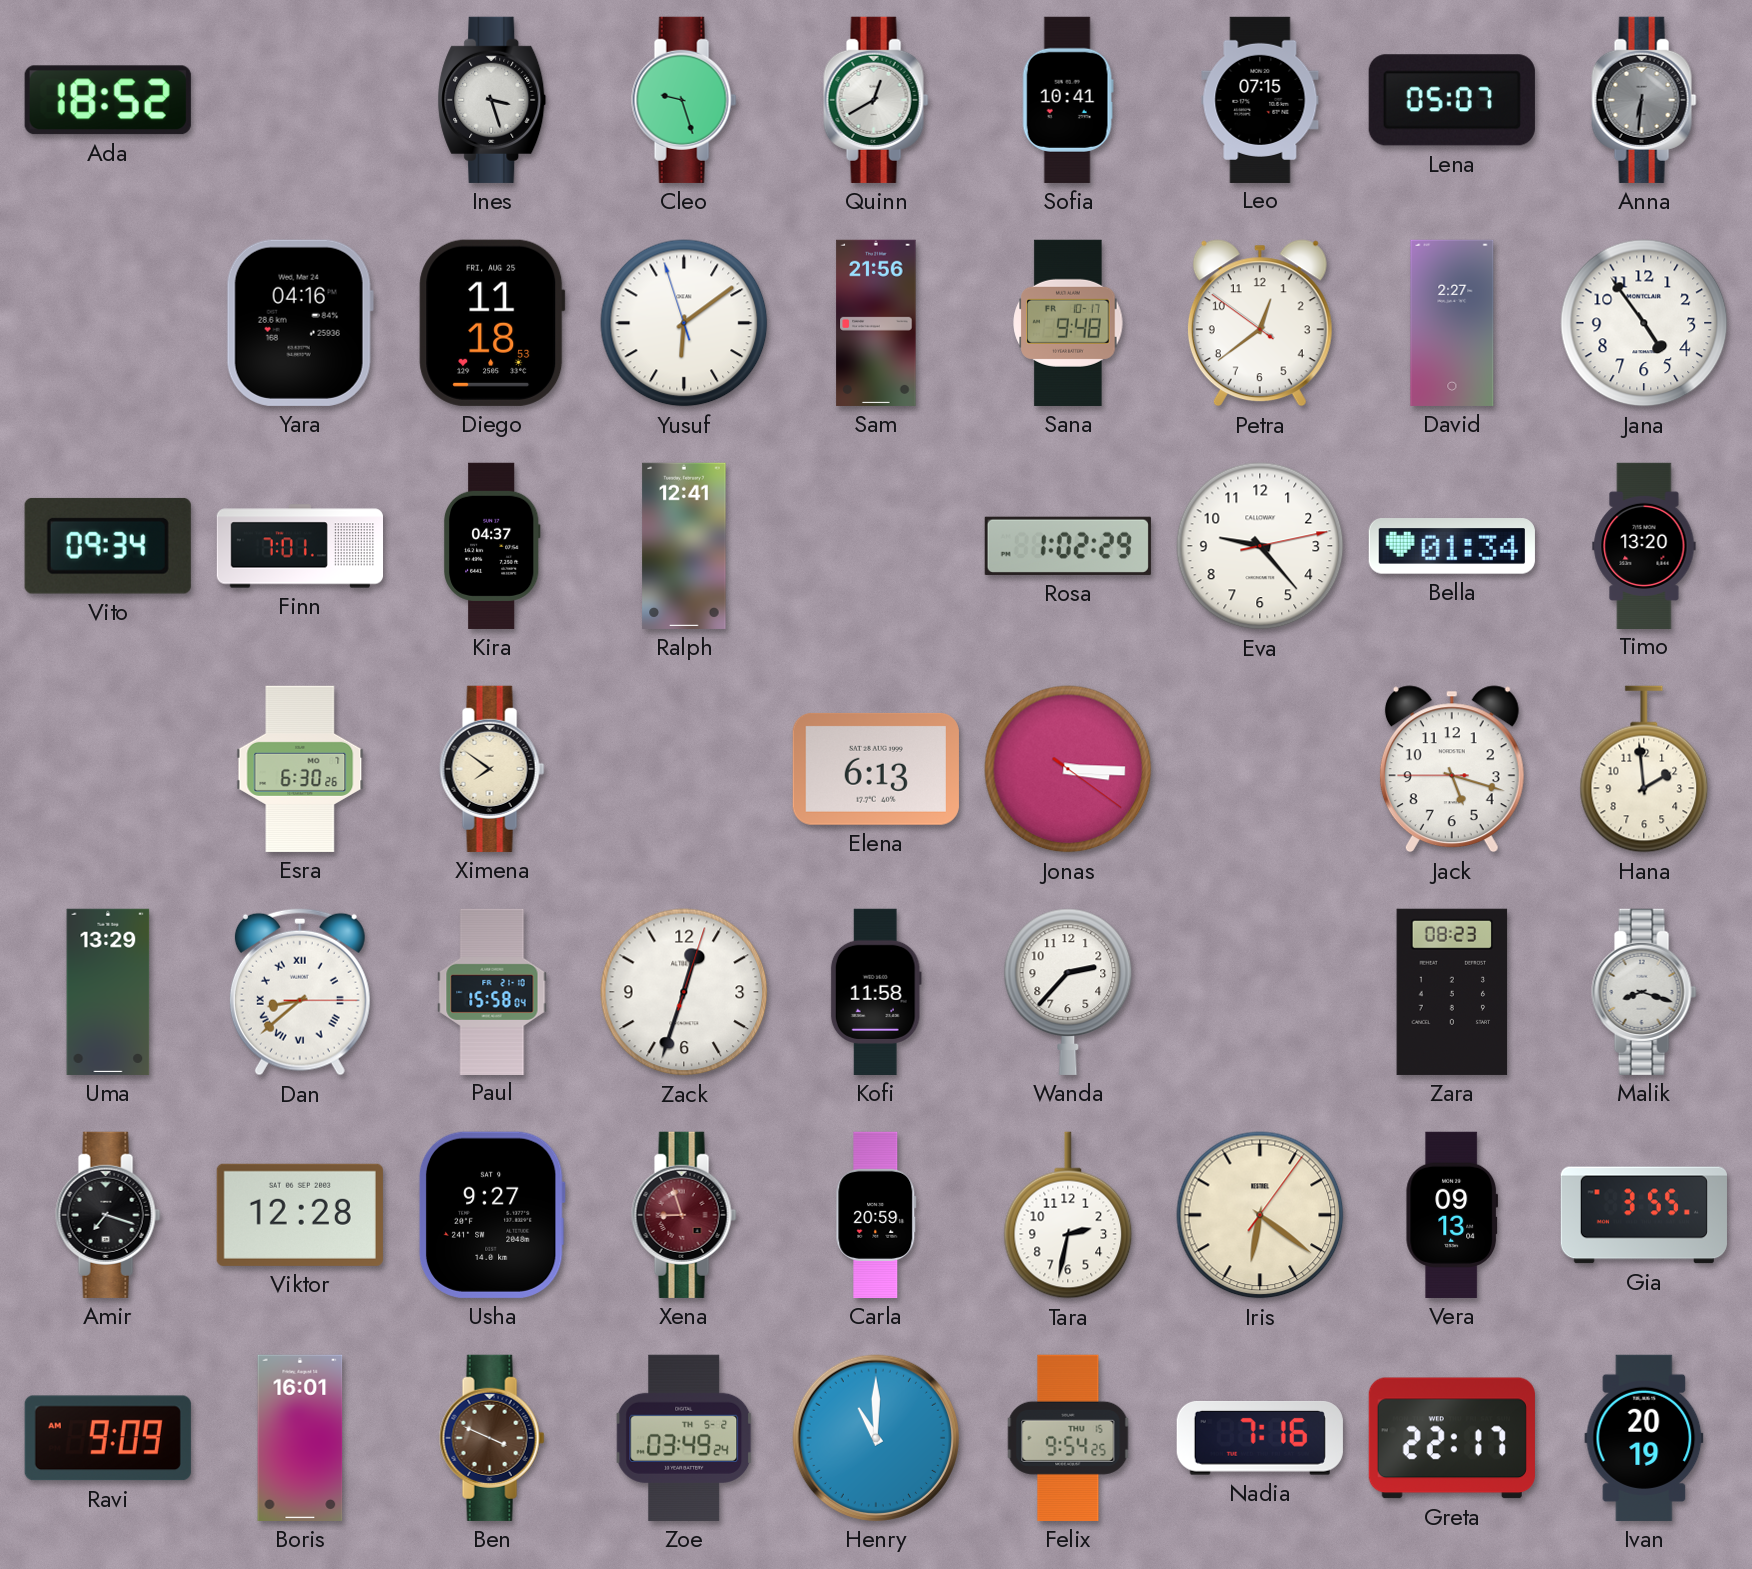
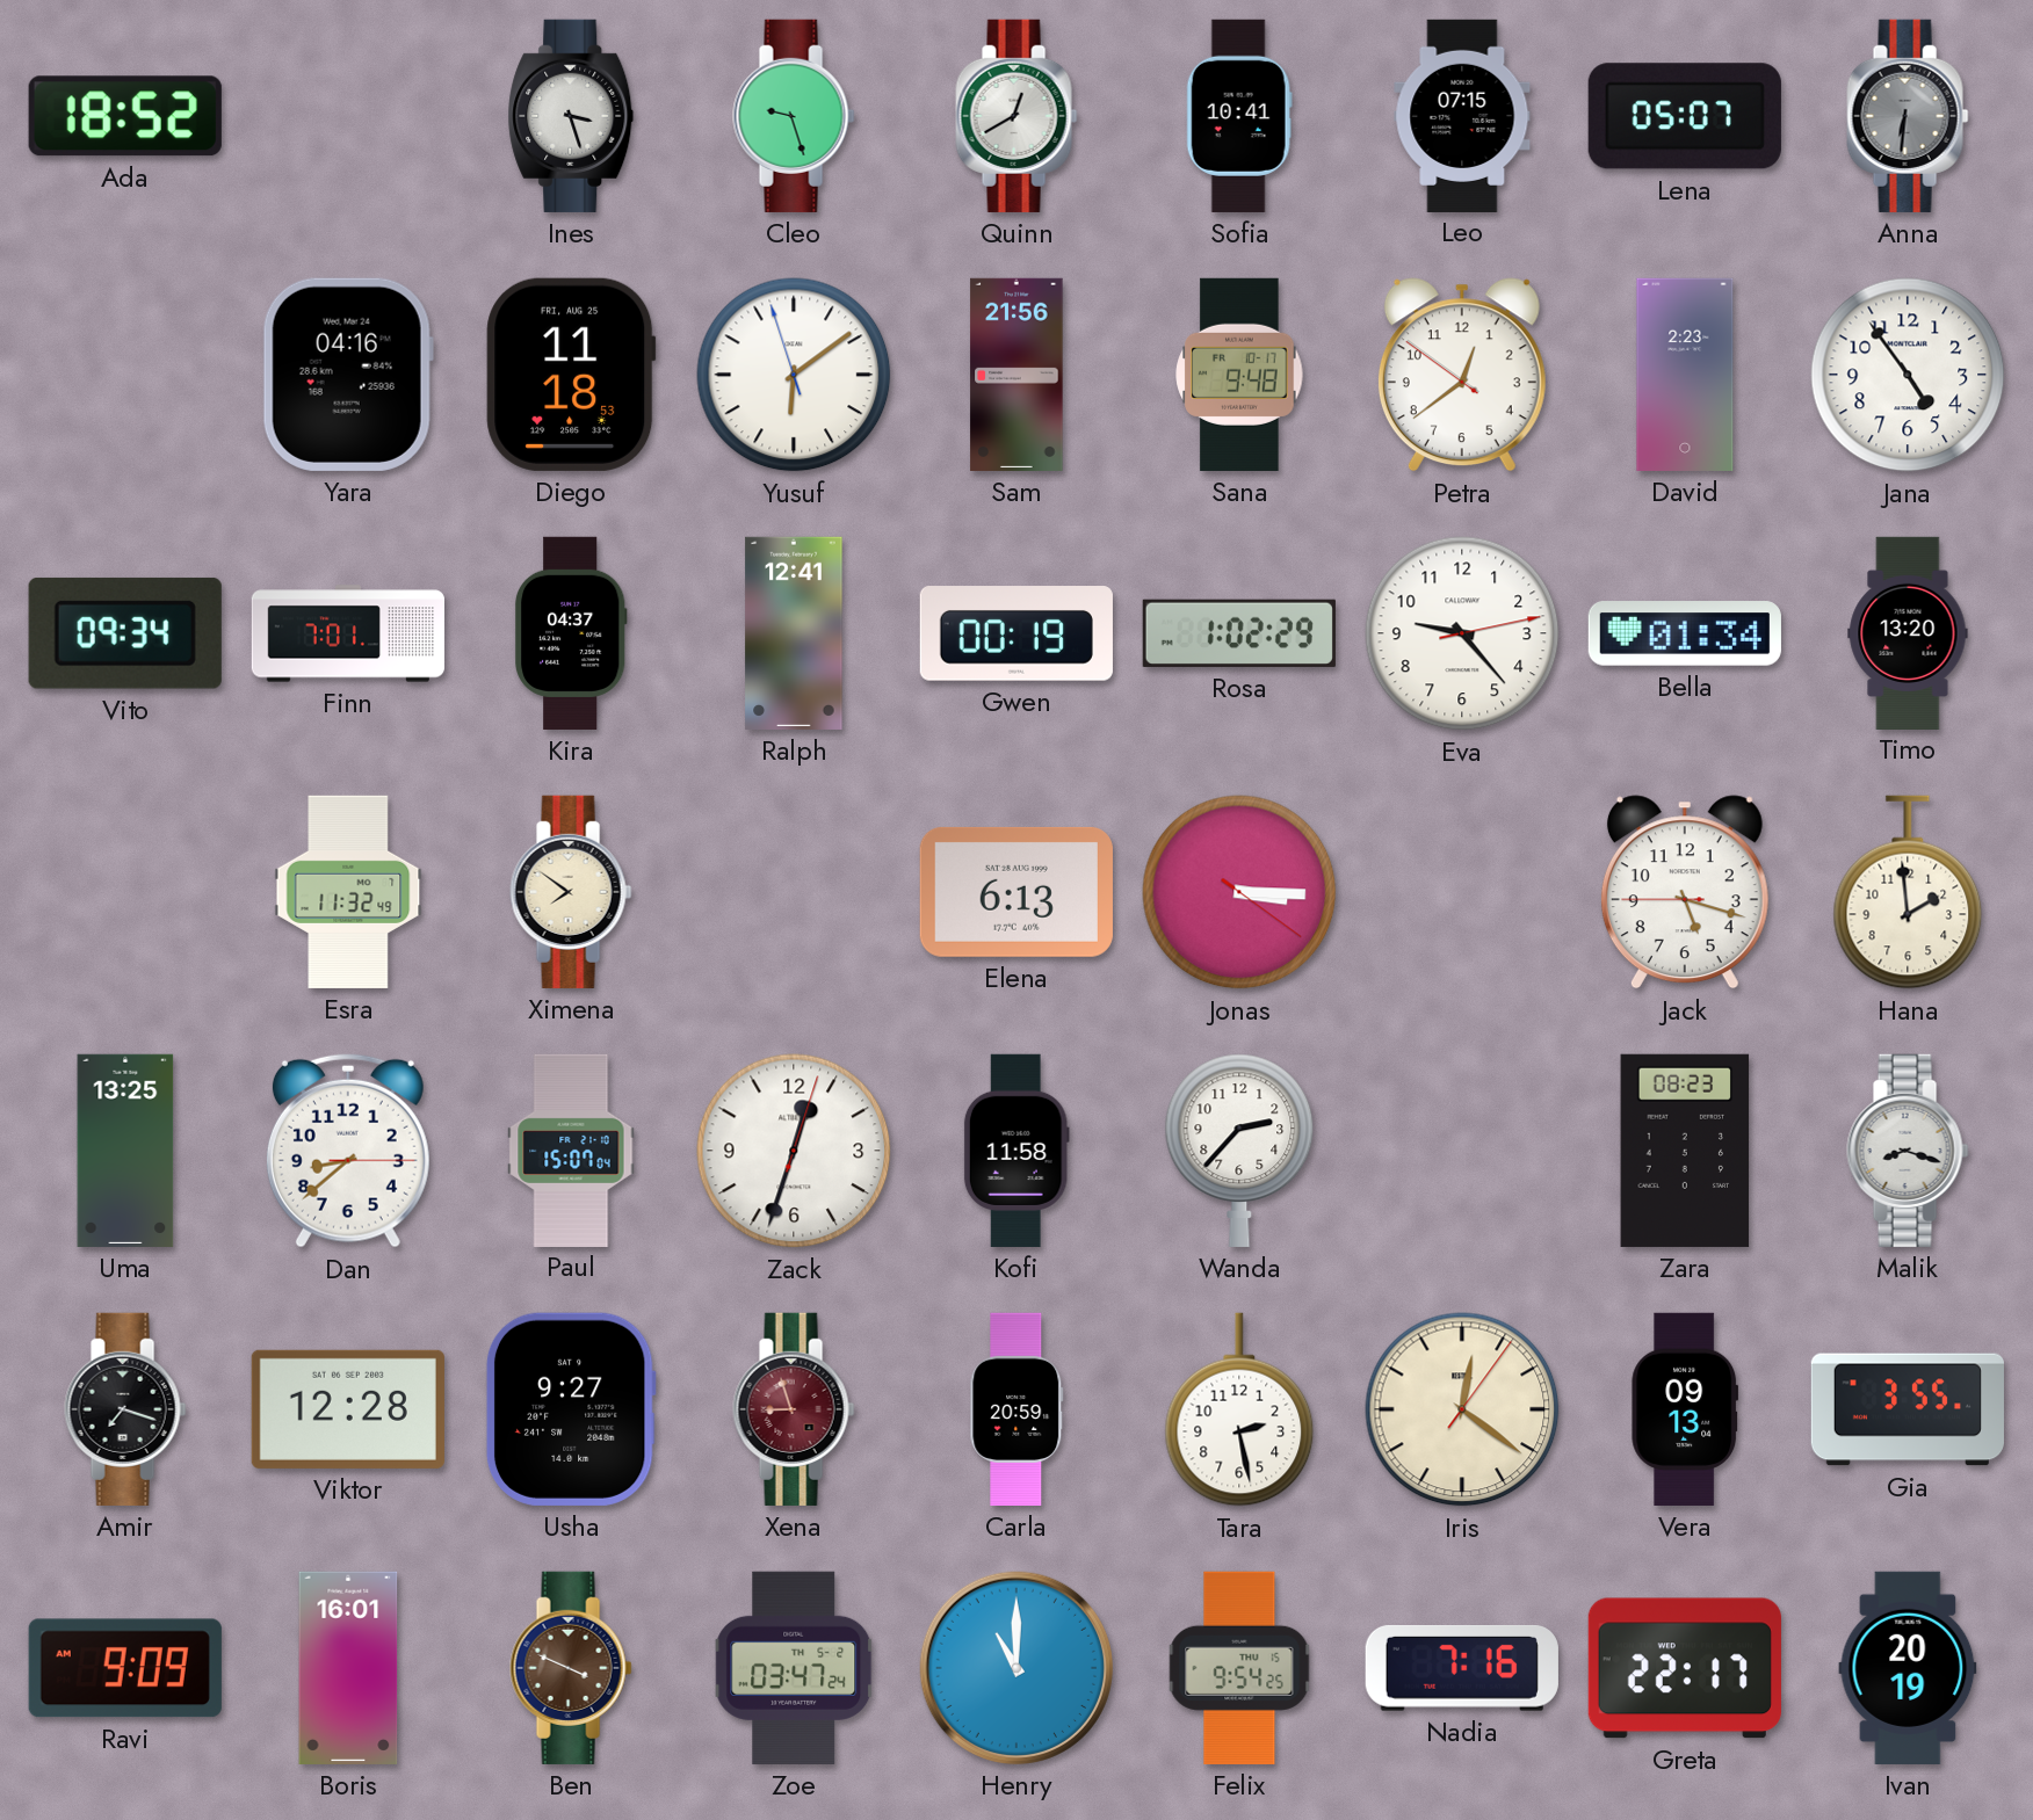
David: 2:27 -> 2:23
Gwen: none -> 00:19
Esra: 6:30 -> 11:32
Uma: 13:29 -> 13:25
Dan numerals: Roman -> Arabic
Paul: 15:58 -> 15:07
Tara: 2:32 -> 2:28
Iris: 6:21 -> 12:21
Zoe: 03:49 -> 03:47
